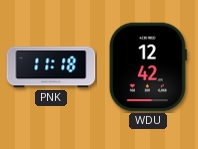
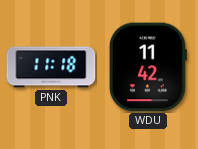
WDU: 12:42 -> 11:42
